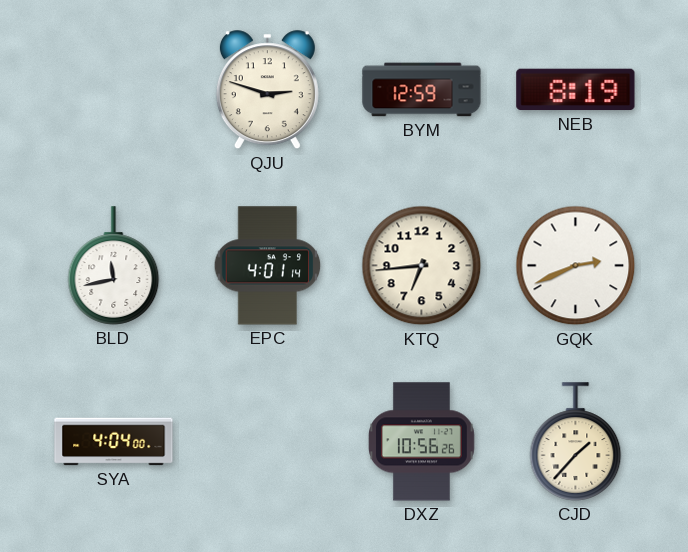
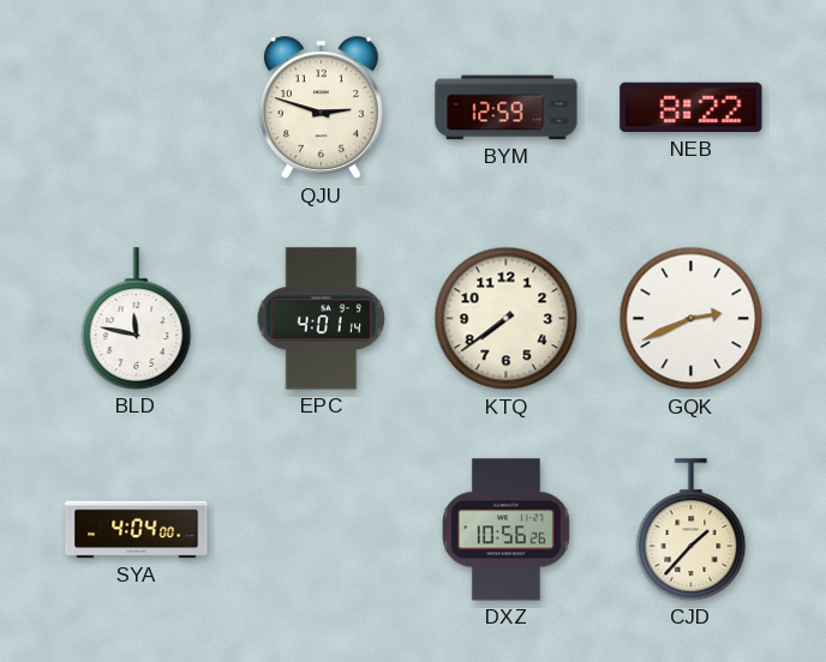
NEB: 8:19 -> 8:22
BLD: 11:43 -> 11:47
KTQ: 6:44 -> 7:39
